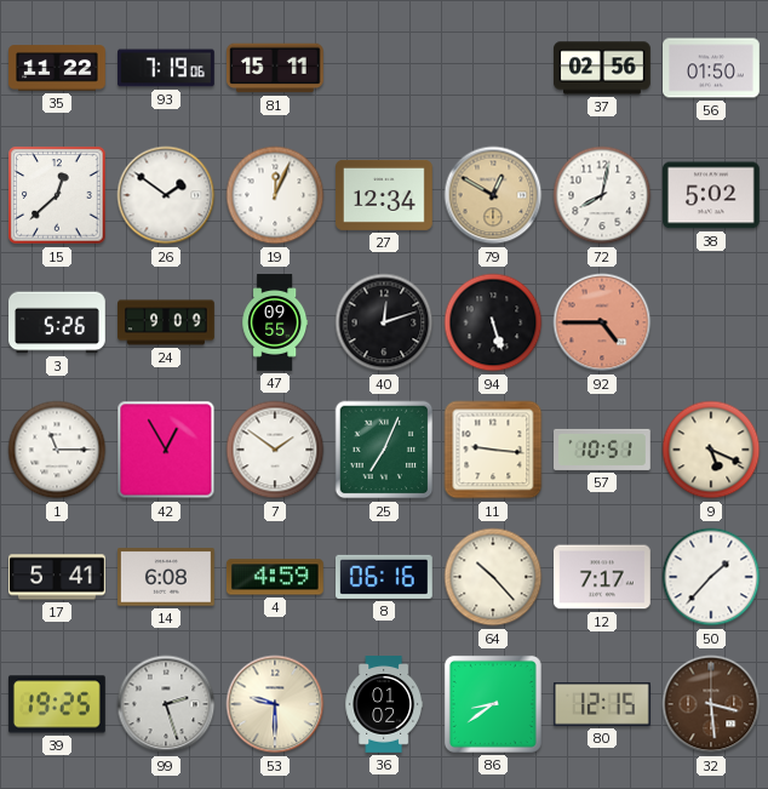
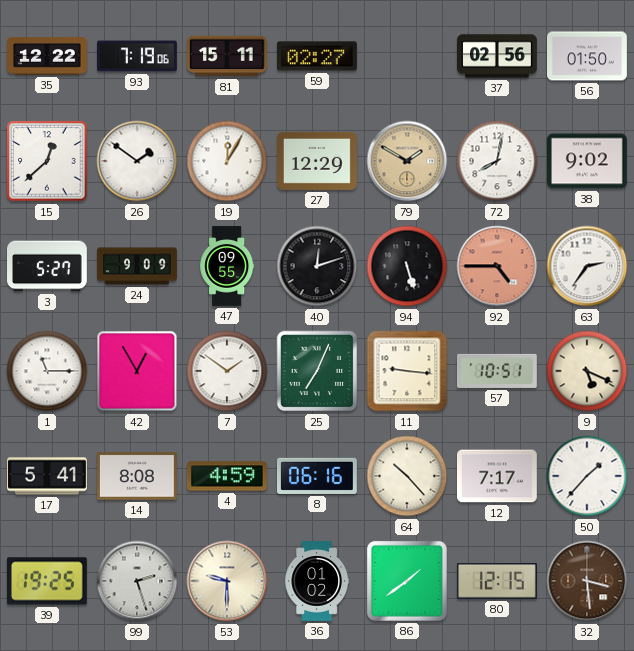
35: 11:22 -> 12:22
59: none -> 02:27
19: 12:04 -> 12:05
27: 12:34 -> 12:29
79: 12:50 -> 1:50
38: 5:02 -> 9:02
3: 5:26 -> 5:27
63: none -> 2:36
14: 6:08 -> 8:08
86: 8:39 -> 1:39
